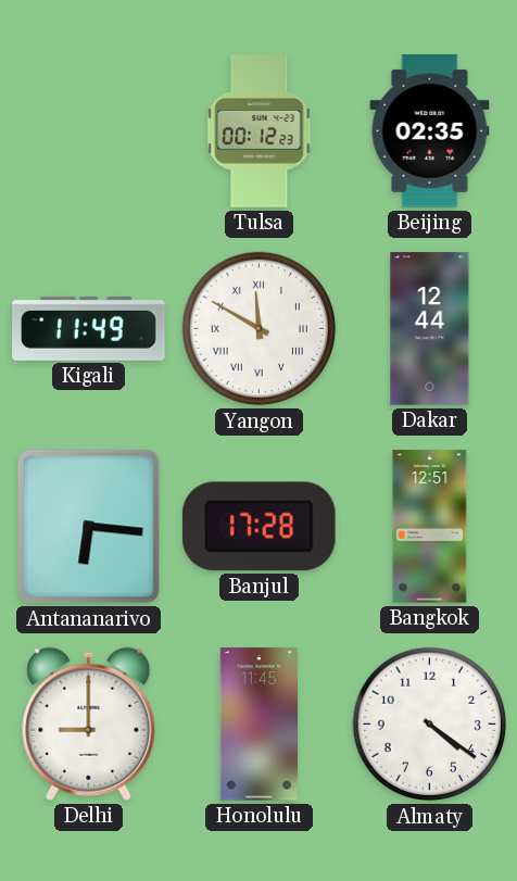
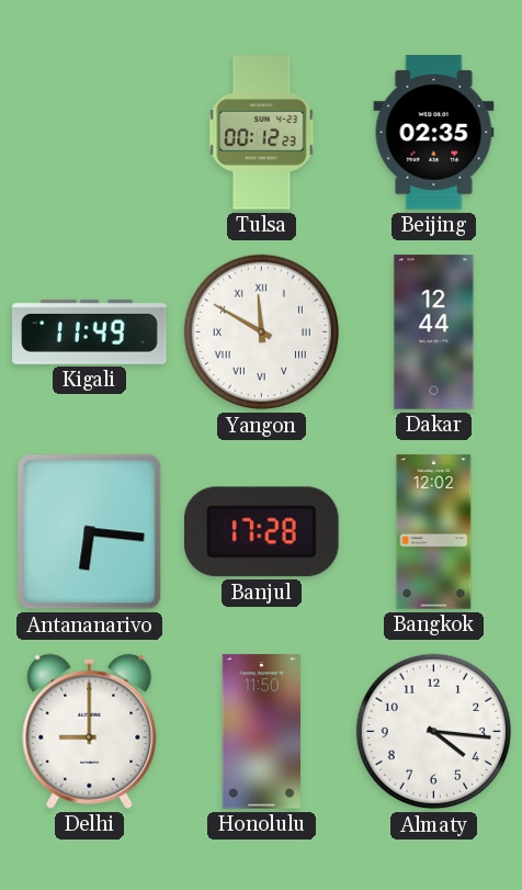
Bangkok: 12:51 -> 12:02
Honolulu: 11:45 -> 11:50
Almaty: 4:21 -> 4:16
